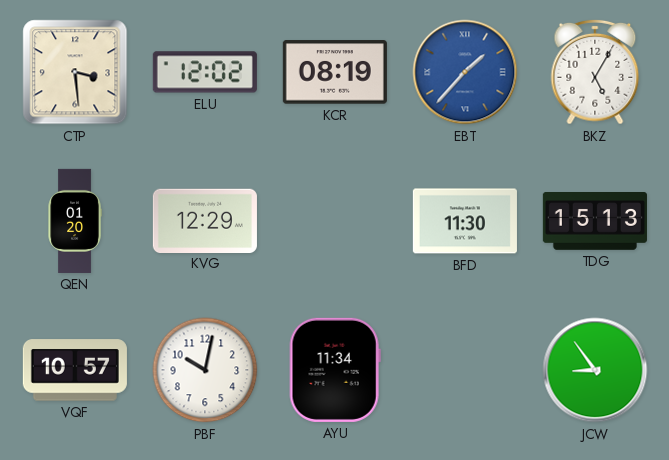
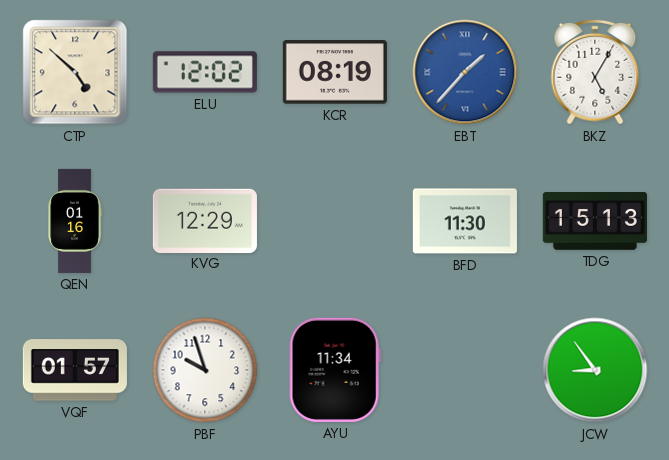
CTP: 3:29 -> 4:52
QEN: 01:20 -> 01:16
VQF: 10:57 -> 01:57
PBF: 10:02 -> 9:57
